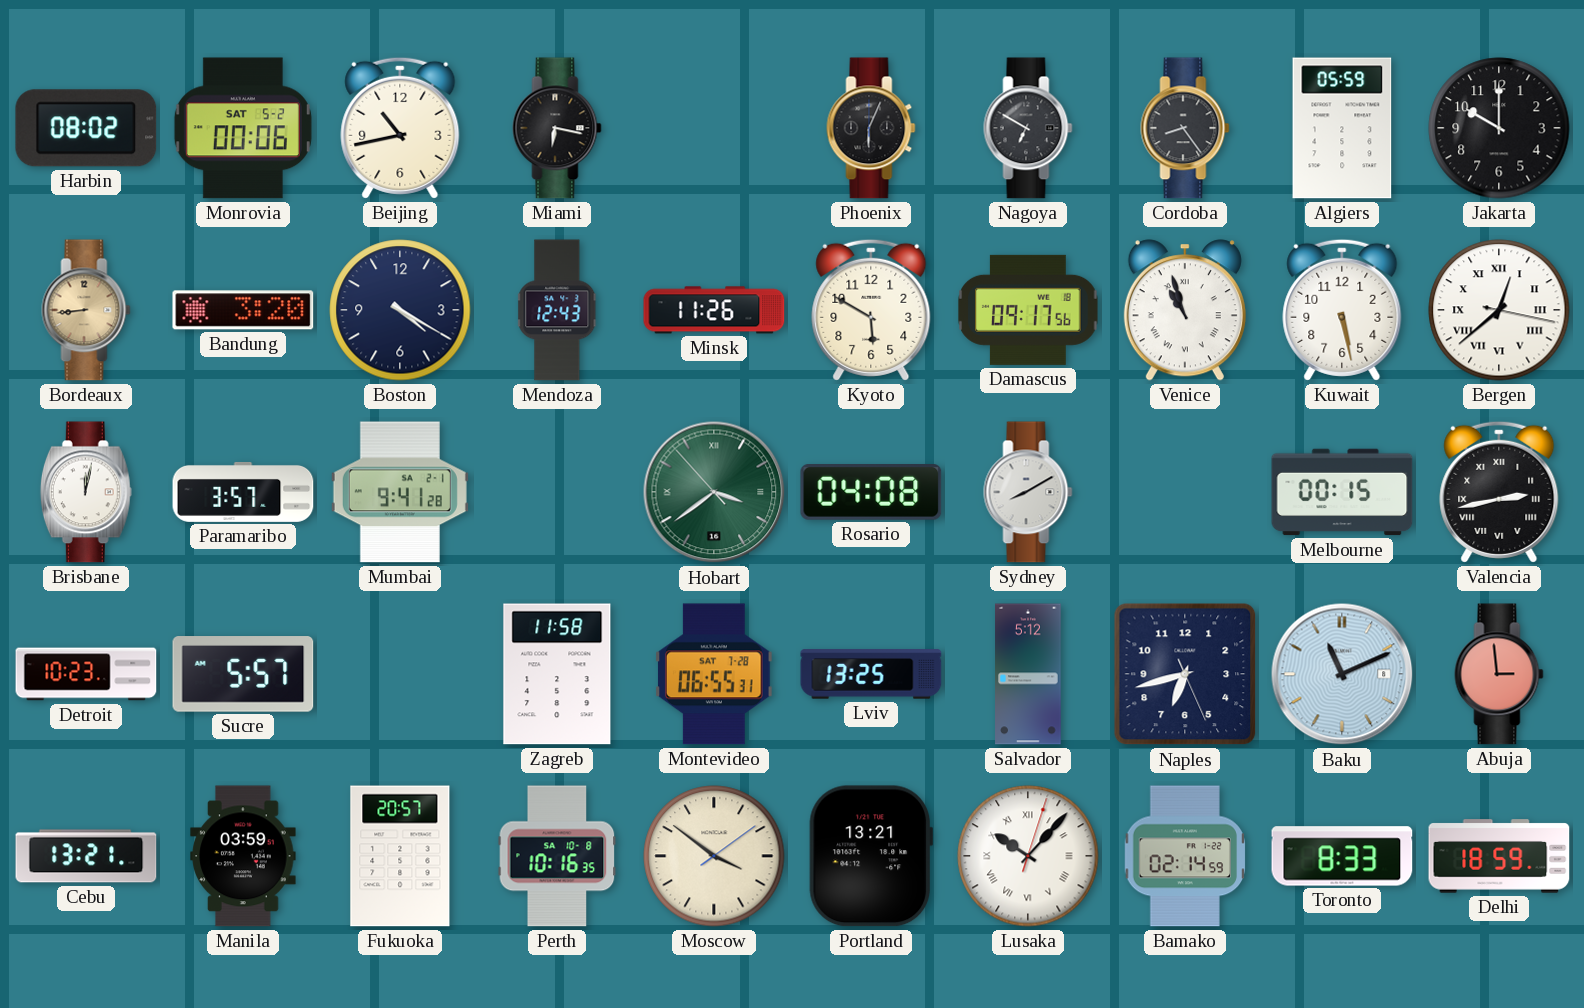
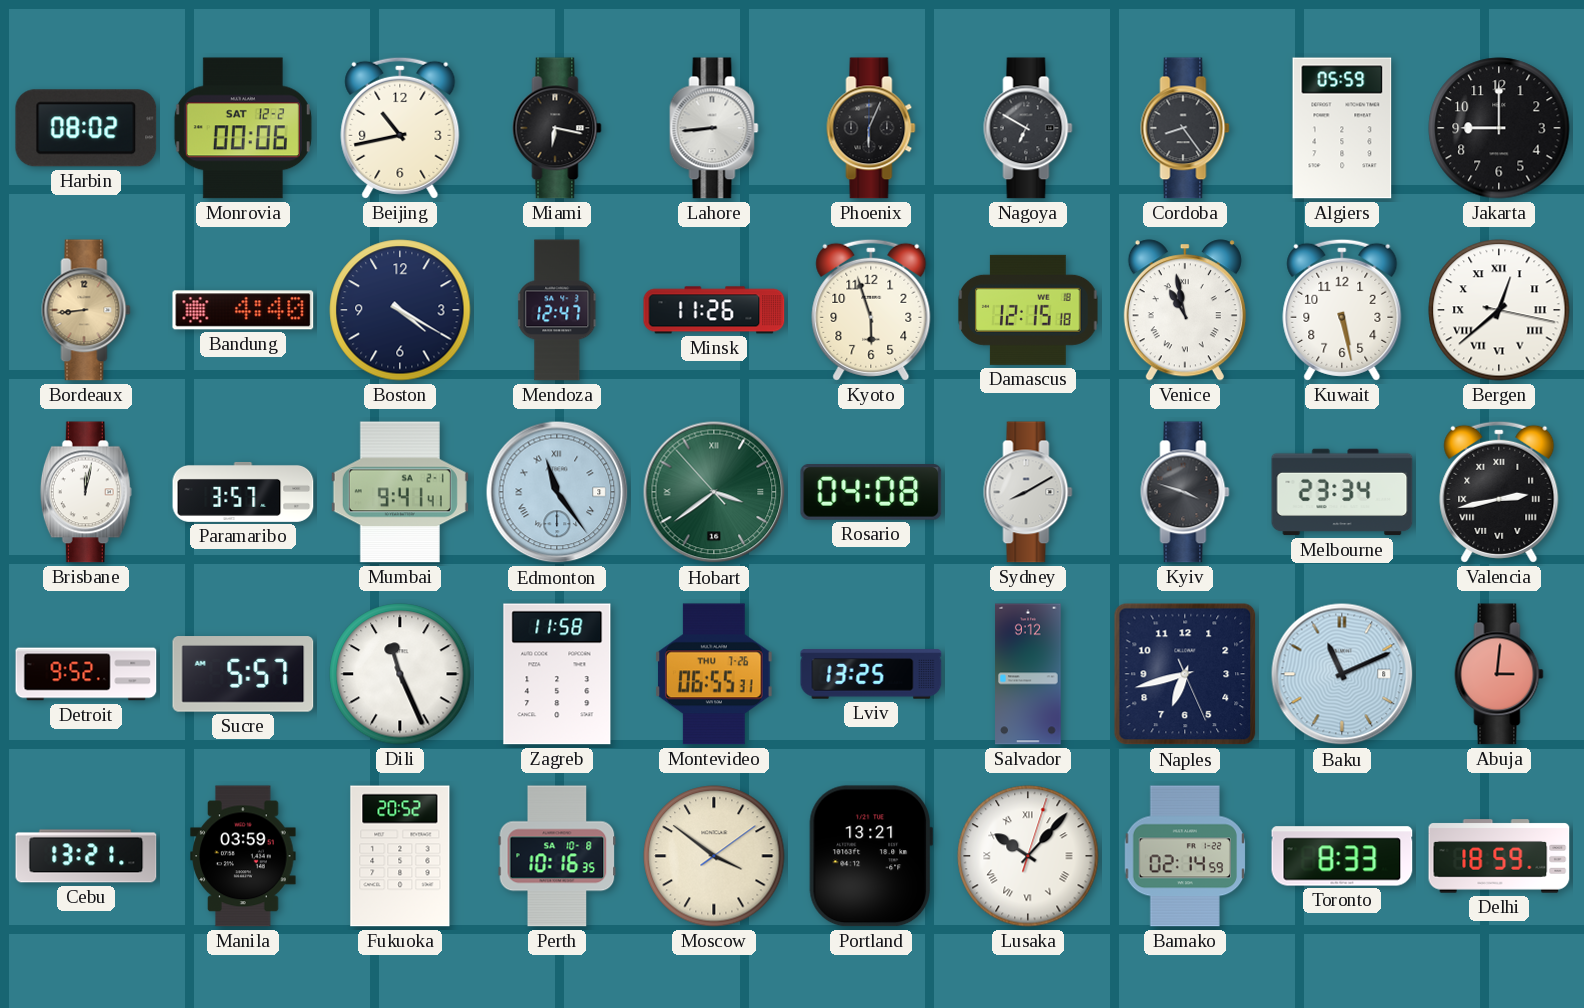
Monrovia date: SAT 5-2 -> SAT 12-2
Lahore: none -> 8:44
Jakarta: 10:00 -> 9:00
Bandung: 3:20 -> 4:40
Mendoza: 12:43 -> 12:47
Kyoto: 5:50 -> 5:57
Damascus: 09:17 -> 12:15
Venice: 10:57 -> 10:58
Mumbai: 9:41:28 -> 9:41:41
Edmonton: none -> 11:24
Kyiv: none -> 3:48
Melbourne: 00:15 -> 23:34
Detroit: 10:23 -> 9:52
Dili: none -> 11:26
Montevideo date: SAT 7-28 -> THU 7-26
Salvador: 5:12 -> 9:12
Abuja: 2:59 -> 3:01
Fukuoka: 20:57 -> 20:52
